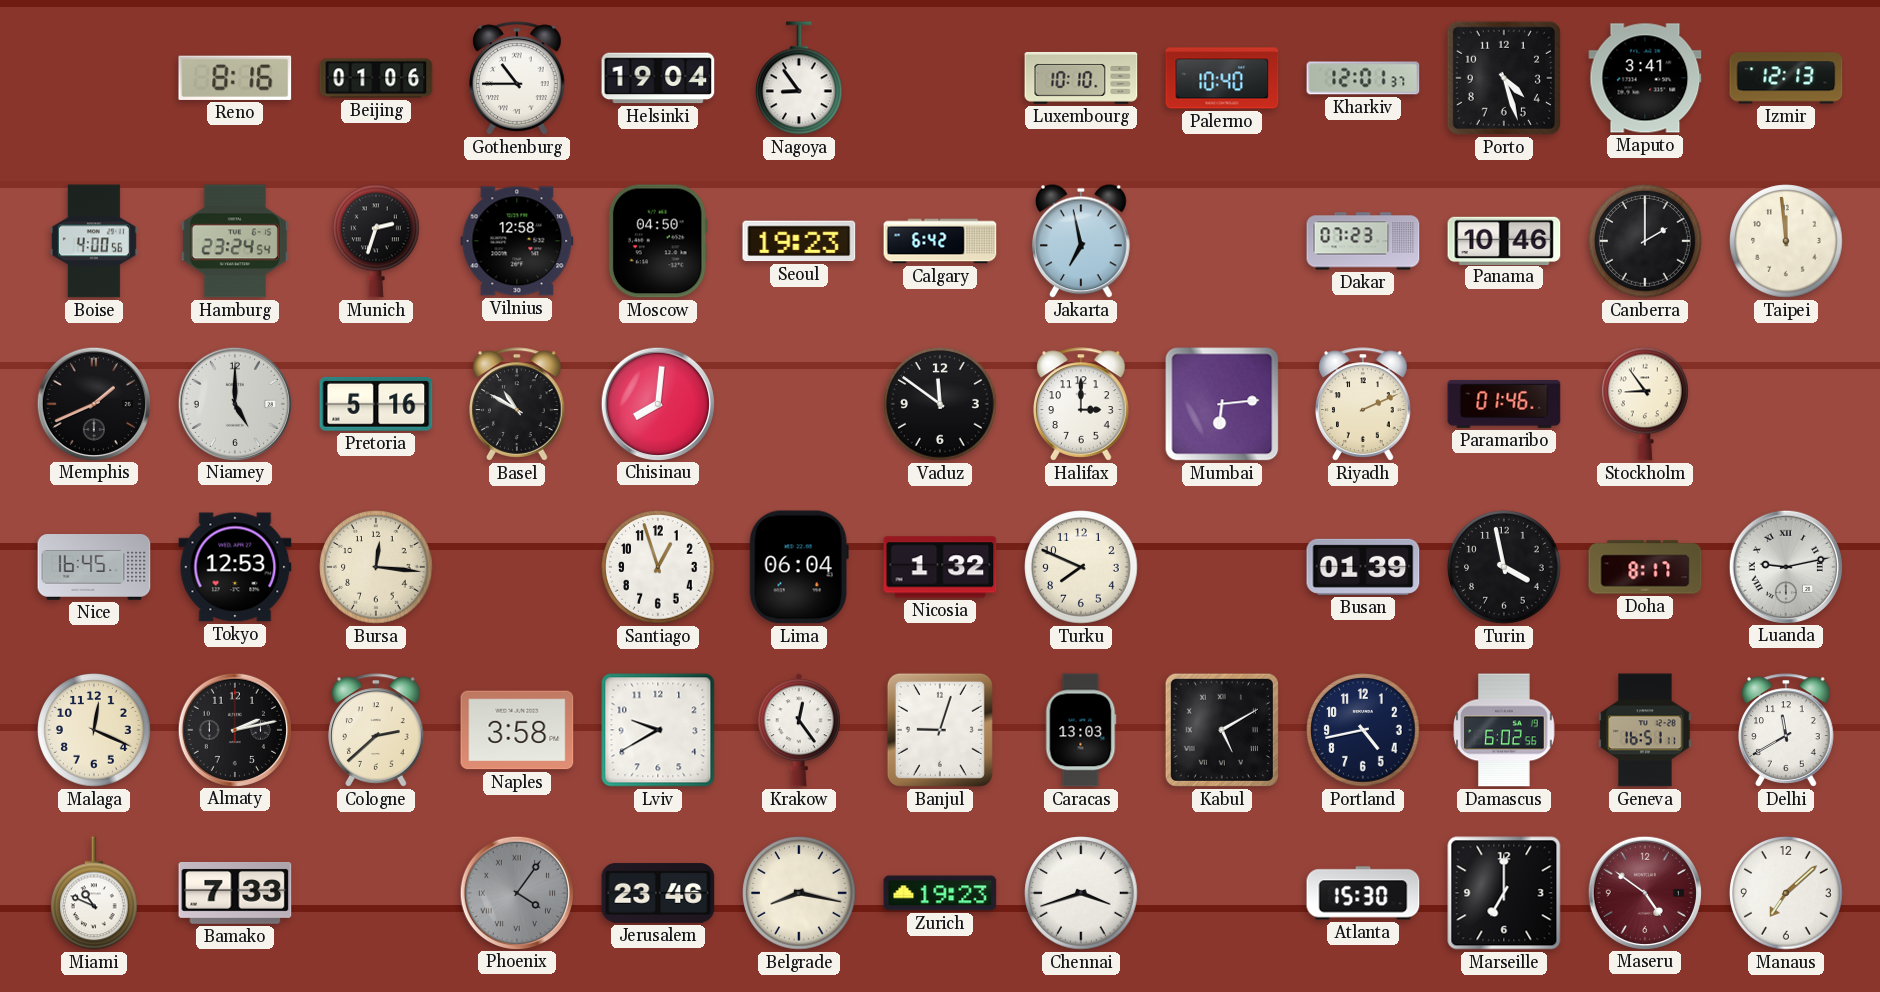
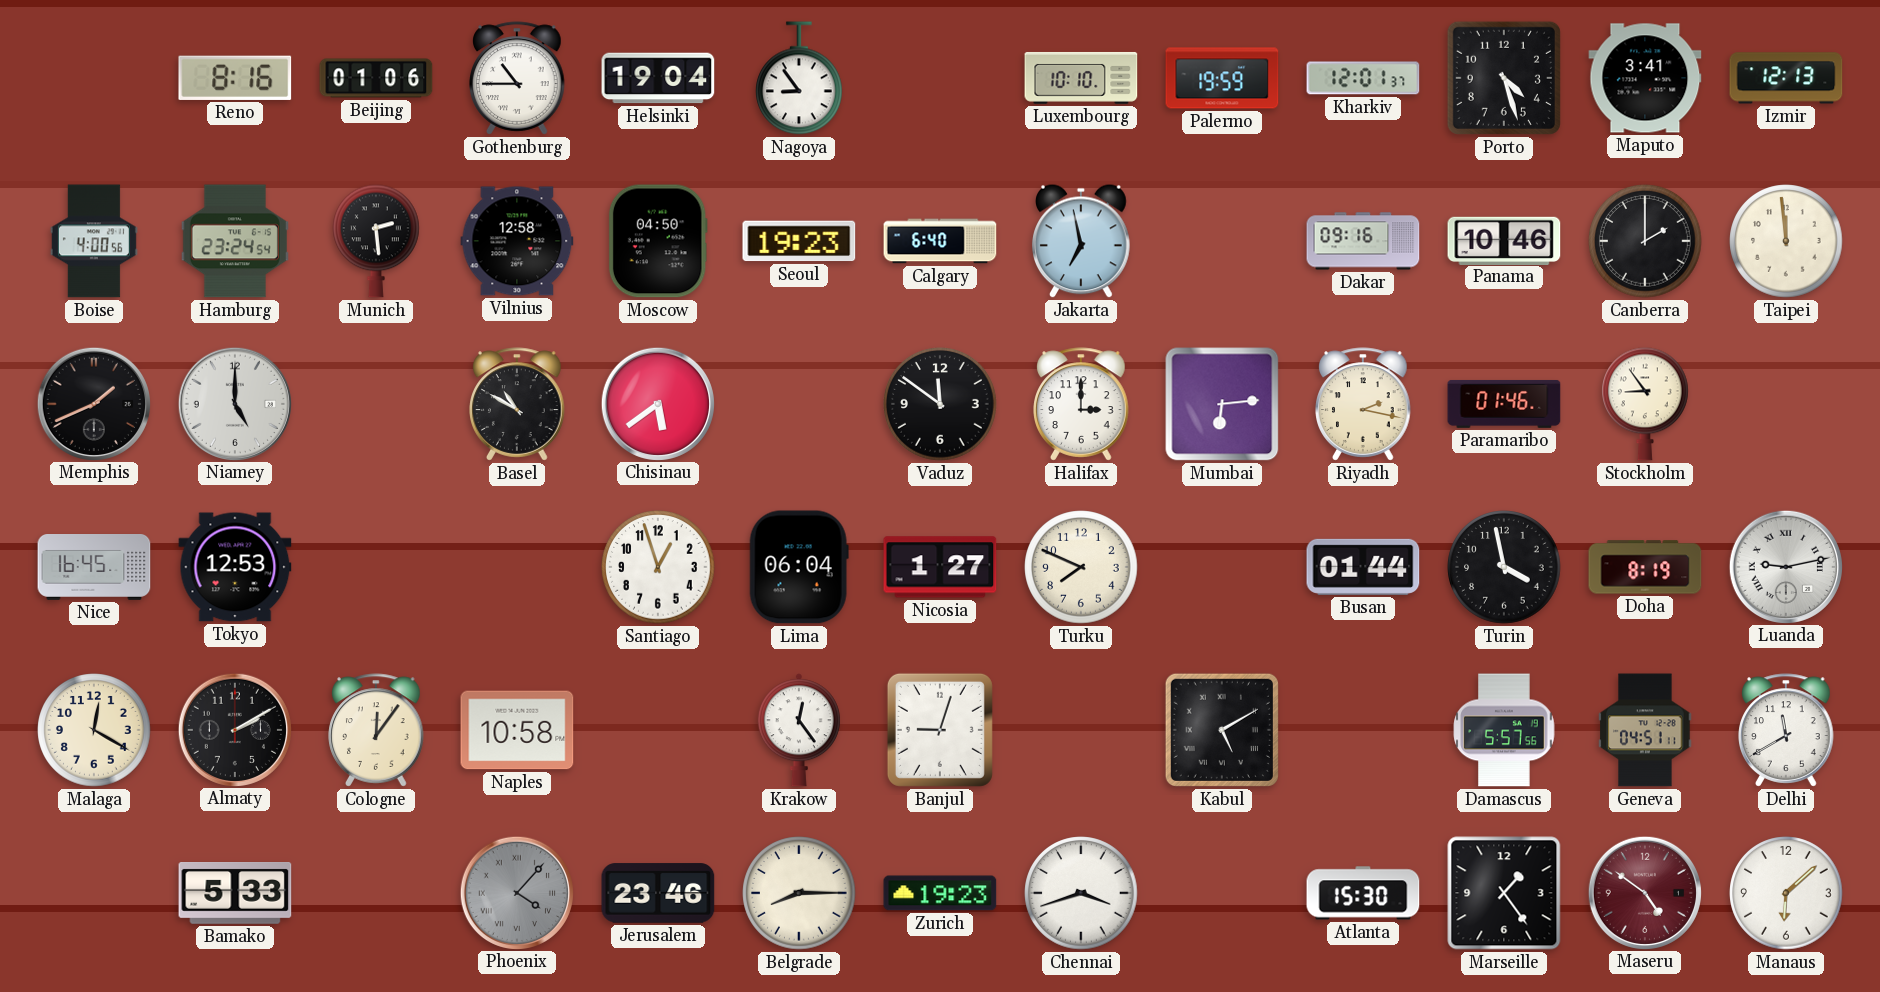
Palermo: 10:40 -> 19:59
Munich: 2:33 -> 2:29
Calgary: 6:42 -> 6:40
Dakar: 07:23 -> 09:16
Pretoria: 5:16 -> none
Chisinau: 8:01 -> 5:39
Riyadh: 2:11 -> 2:17
Bursa: 12:16 -> none
Nicosia: 1:32 -> 1:27
Busan: 01:39 -> 01:44
Doha: 8:17 -> 8:19
Malaga: 12:19 -> 12:20
Almaty: 2:13 -> 2:10
Cologne: 2:38 -> 12:06
Naples: 3:58 -> 10:58
Lviv: 9:40 -> none
Caracas: 13:03 -> none
Portland: 4:43 -> none
Damascus: 6:02 -> 5:57
Geneva: 16:51 -> 04:51
Miami: 10:49 -> none
Bamako: 7:33 -> 5:33
Phoenix: 4:06 -> 4:07
Belgrade: 8:17 -> 8:15
Marseille: 7:00 -> 1:24
Manaus: 7:08 -> 6:08
